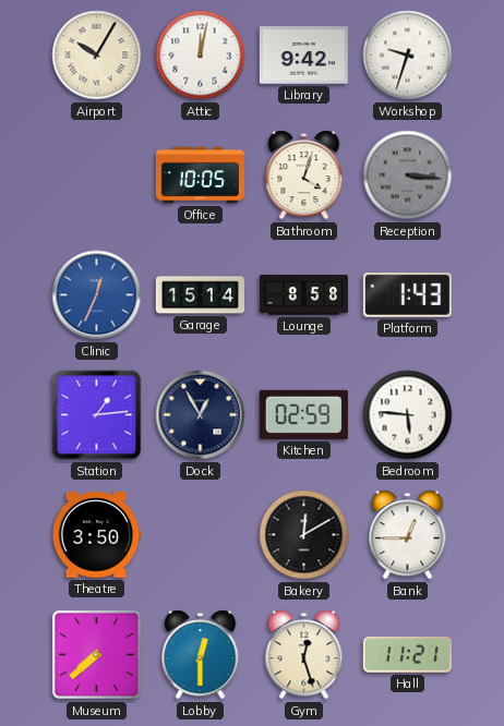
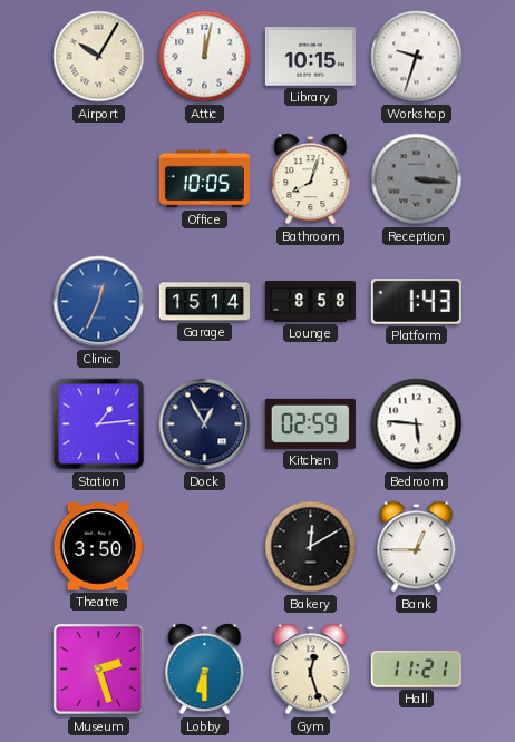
Library: 9:42 -> 10:15
Bathroom: 4:03 -> 8:03
Museum: 7:38 -> 2:27
Lobby: 12:30 -> 6:30
